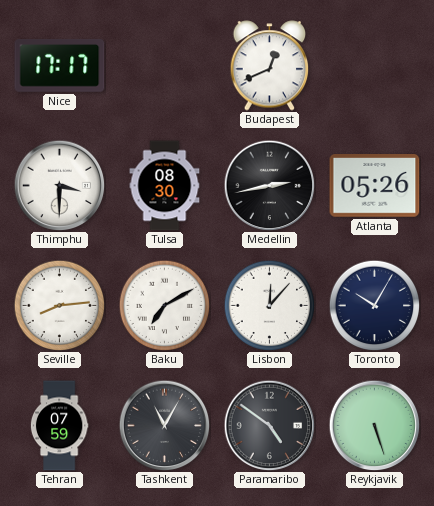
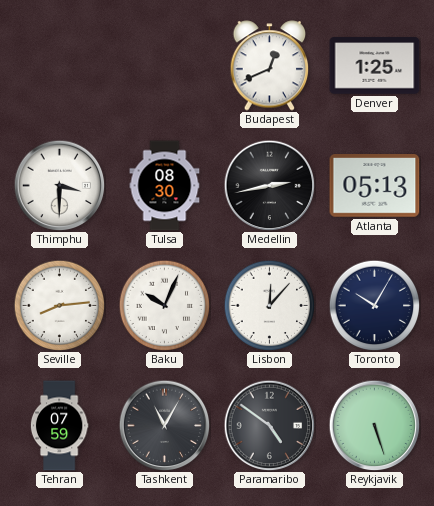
Nice: 17:17 -> none
Denver: none -> 1:25
Atlanta: 05:26 -> 05:13
Baku: 7:10 -> 10:04
